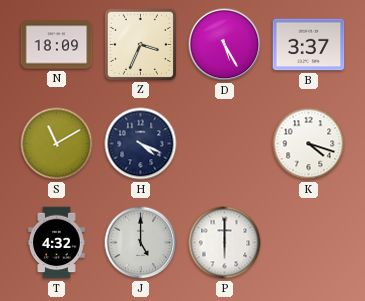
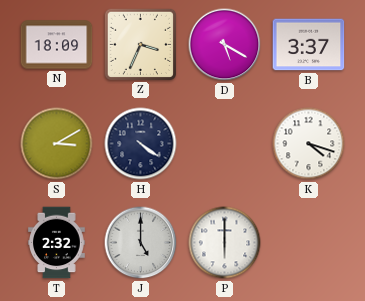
D: 5:25 -> 5:20
S: 11:10 -> 3:10
H: 4:19 -> 4:21
T: 4:32 -> 2:32
